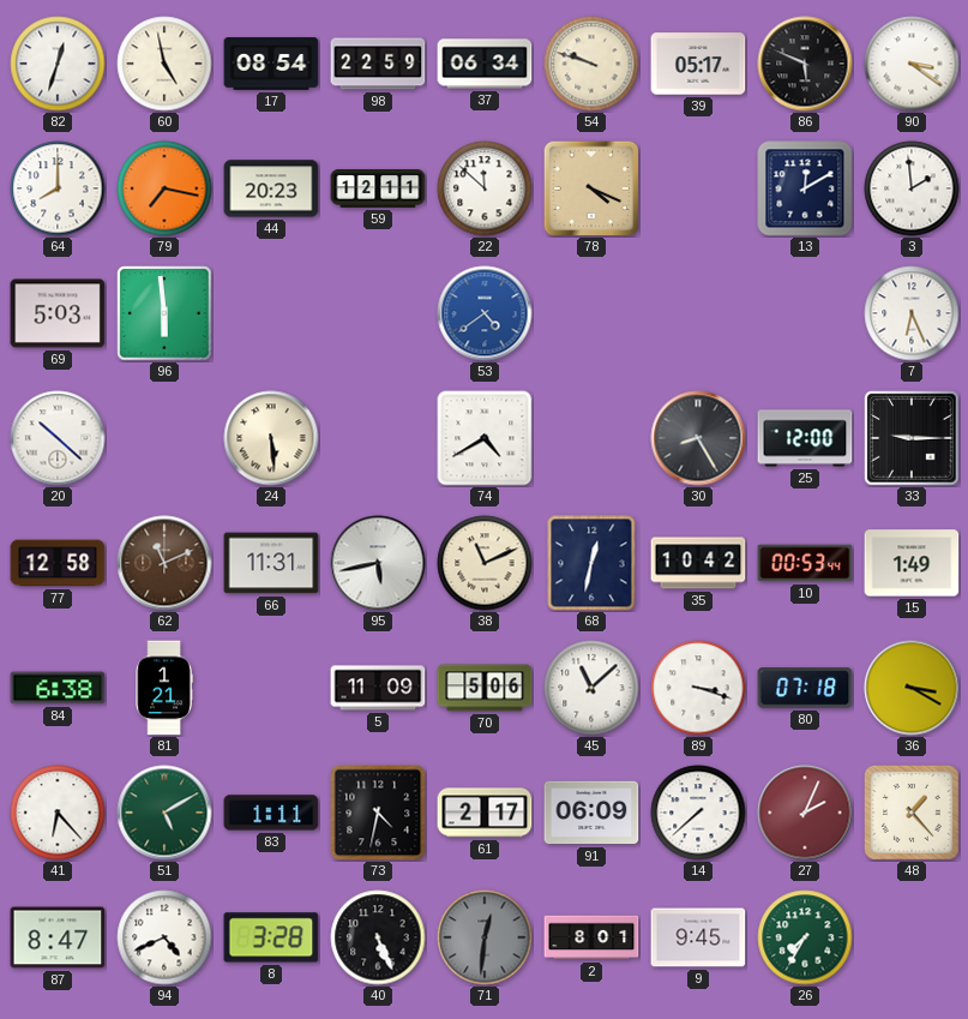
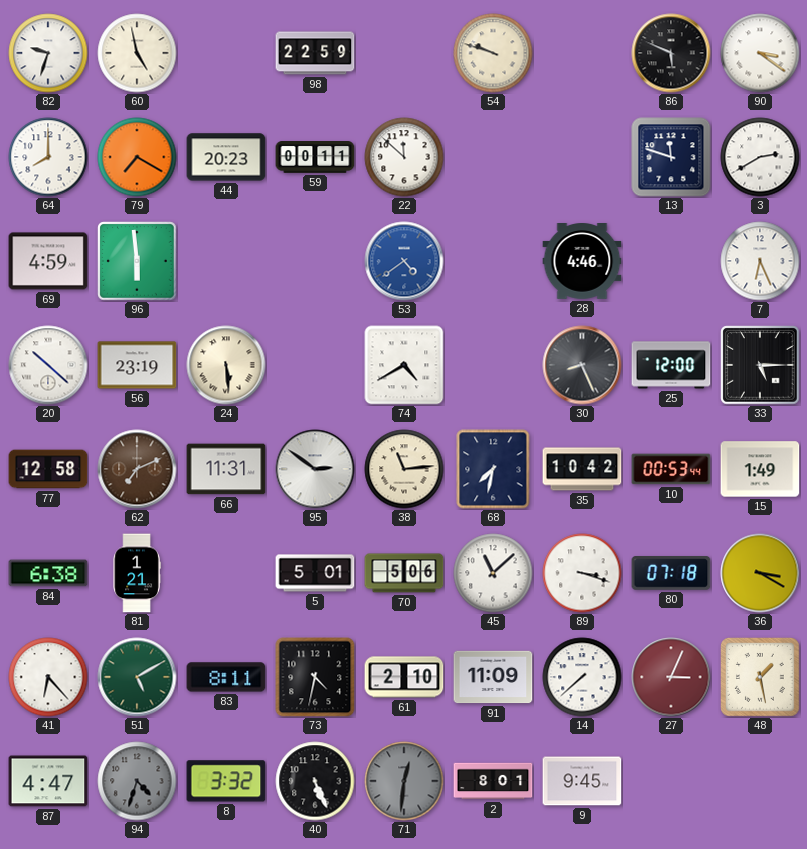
82: 12:33 -> 9:33
17: 08:54 -> none
37: 06:34 -> none
39: 05:17 -> none
79: 7:17 -> 7:20
59: 12:11 -> 00:11
78: 4:19 -> none
13: 12:10 -> 11:48
3: 1:59 -> 2:40
69: 5:03 -> 4:59
28: none -> 4:46
56: none -> 23:19
30: 8:25 -> 8:26
33: 9:15 -> 5:15
62: 11:11 -> 7:11
95: 5:43 -> 2:51
38: 11:11 -> 11:14
68: 12:32 -> 7:32
5: 11:09 -> 5:01
83: 1:11 -> 8:11
61: 2:17 -> 2:10
91: 06:09 -> 11:09
27: 2:04 -> 3:04
48: 1:23 -> 1:28
87: 8:47 -> 4:47
94: 4:41 -> 4:33
94 dial: white -> grey
8: 3:28 -> 3:32
26: 7:35 -> none
